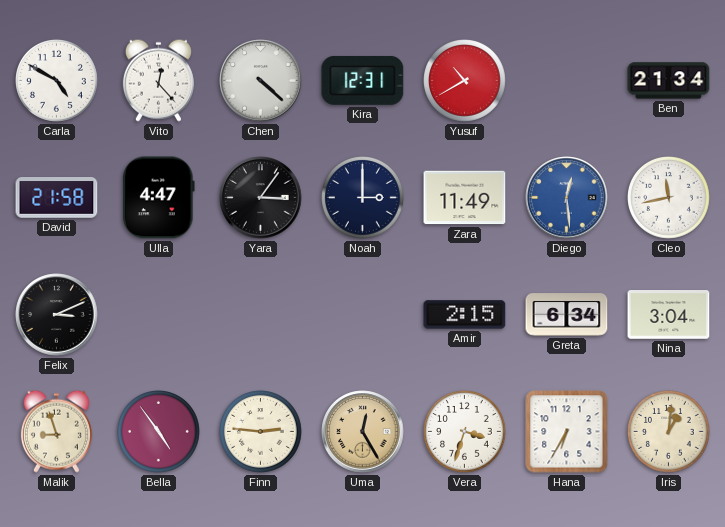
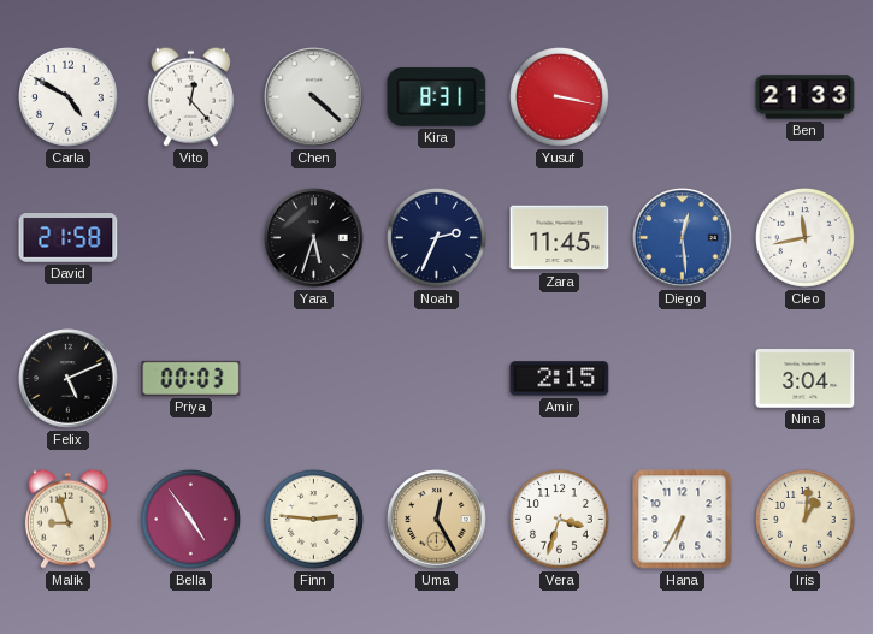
Kira: 12:31 -> 8:31
Yusuf: 10:40 -> 3:17
Ben: 21:34 -> 21:33
Ulla: 4:47 -> none
Yara: 3:06 -> 5:33
Noah: 3:00 -> 2:34
Zara: 11:49 -> 11:45
Felix: 3:11 -> 5:11
Priya: none -> 00:03
Greta: 6:34 -> none
